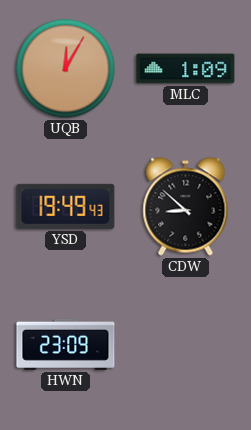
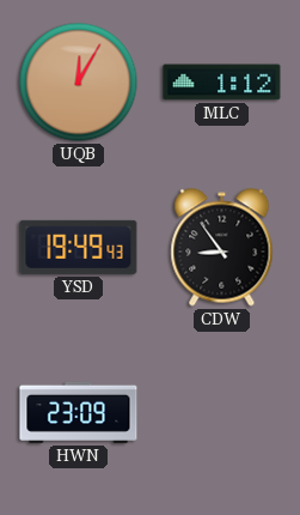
MLC: 1:09 -> 1:12
CDW: 8:52 -> 8:54
